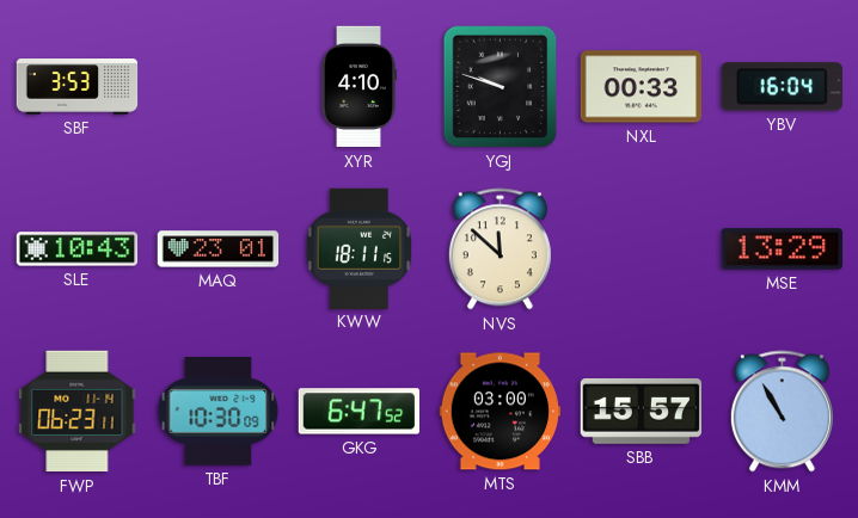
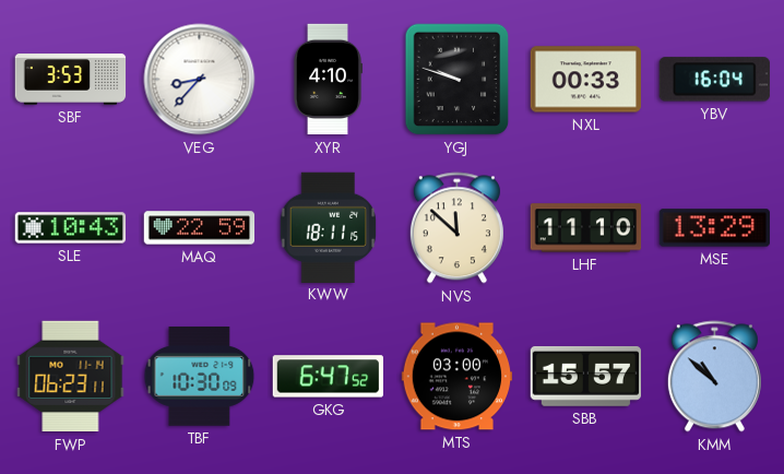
VEG: none -> 8:37
MAQ: 23:01 -> 22:59
LHF: none -> 11:10
KMM: 10:55 -> 10:52
